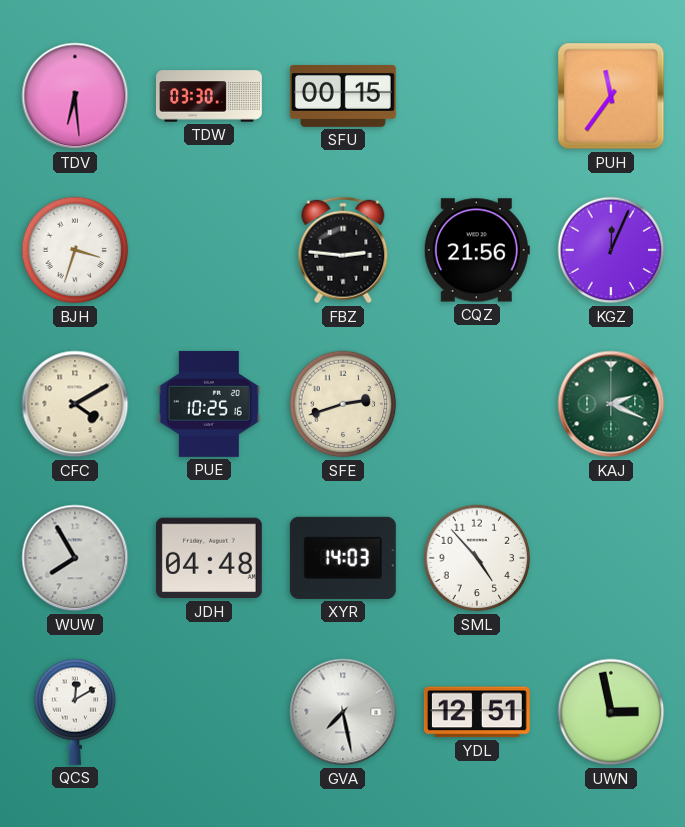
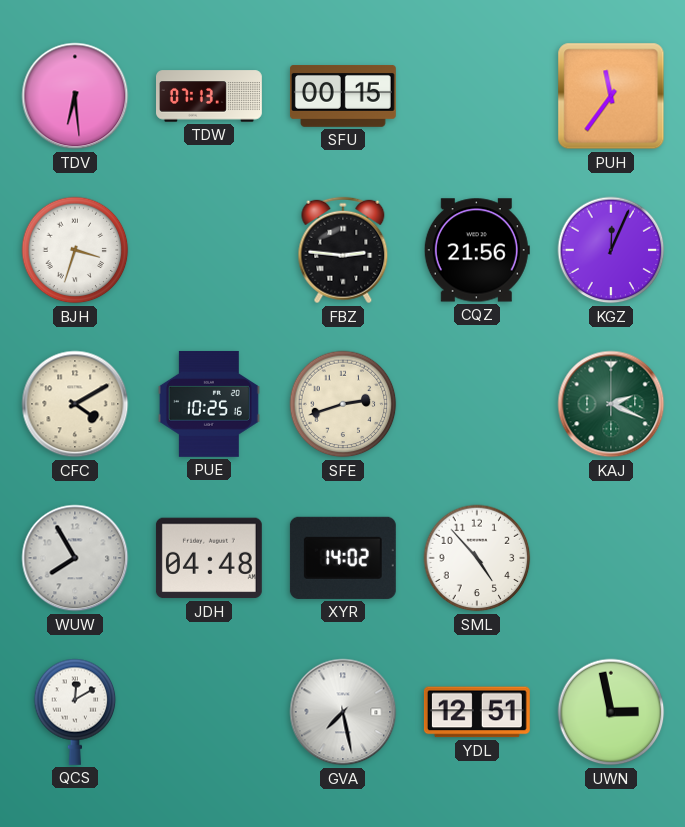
TDW: 03:30 -> 07:13
XYR: 14:03 -> 14:02
